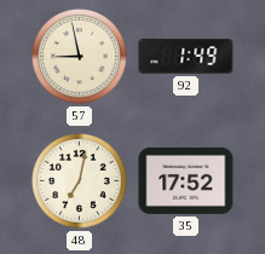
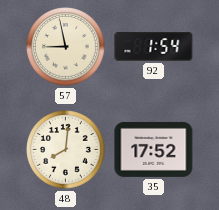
92: 1:49 -> 1:54
48: 7:02 -> 8:01
